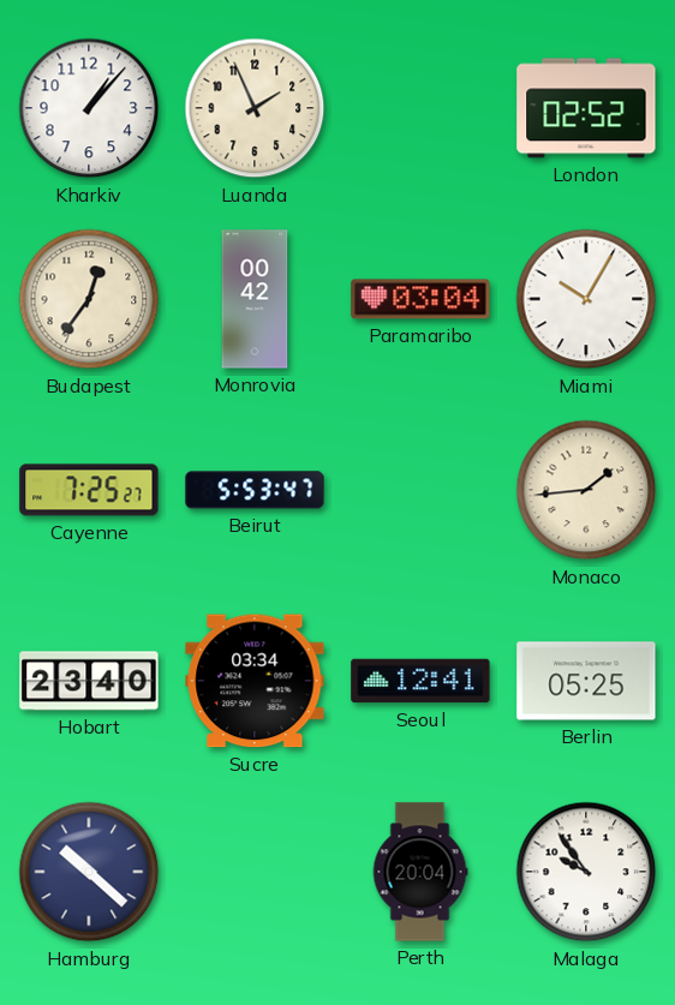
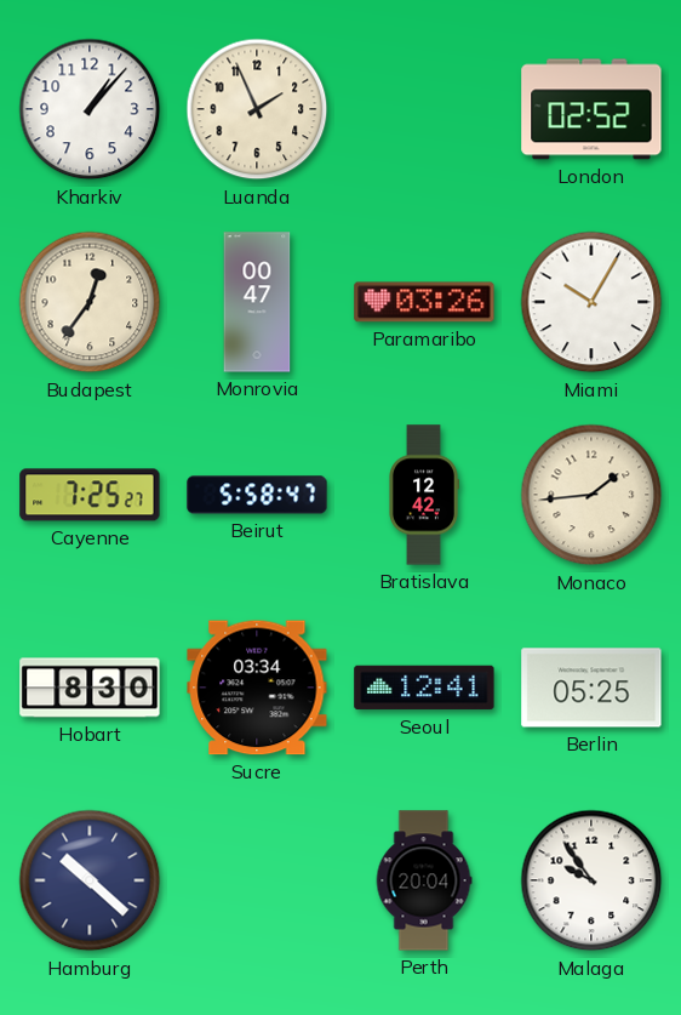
Monrovia: 00:42 -> 00:47
Paramaribo: 03:04 -> 03:26
Beirut: 5:53 -> 5:58
Bratislava: none -> 12:42
Hobart: 23:40 -> 8:30
